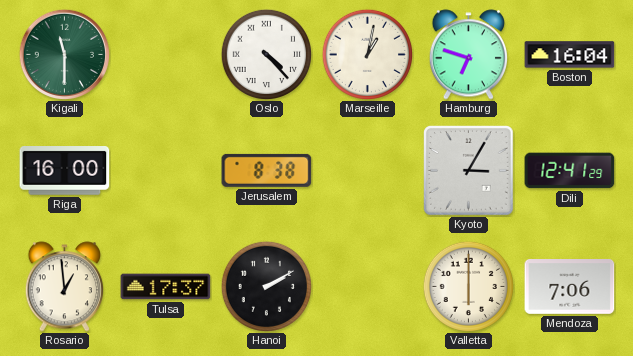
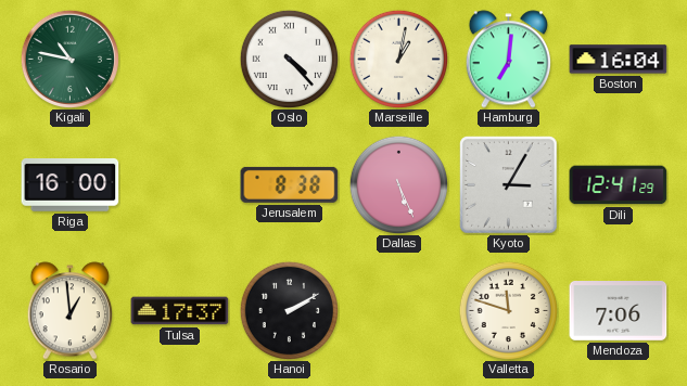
Kigali: 11:30 -> 10:47
Hamburg: 6:48 -> 7:01
Dallas: none -> 5:26
Valletta: 6:00 -> 11:48
